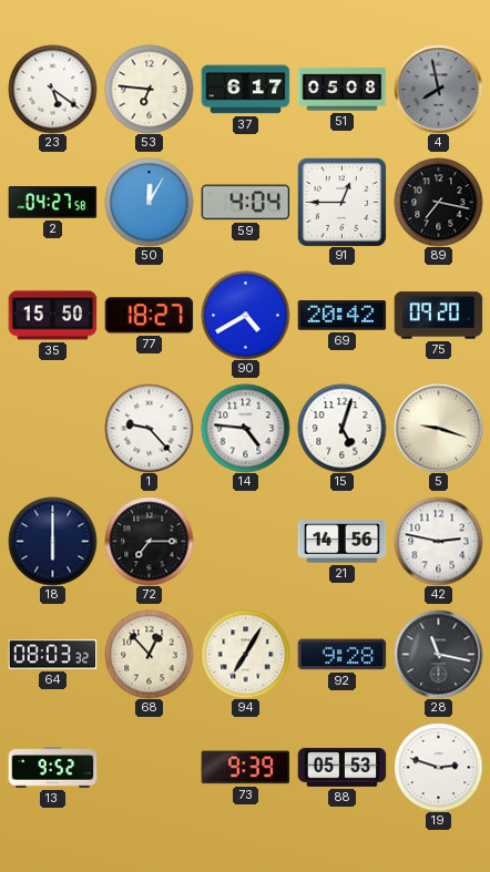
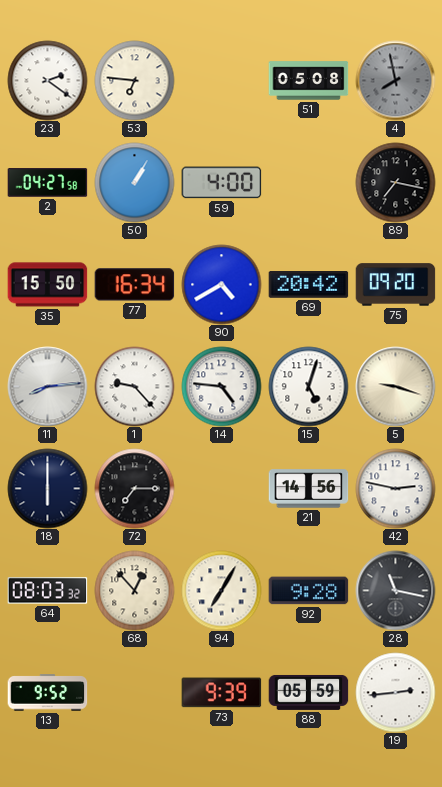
23: 5:21 -> 2:21
37: 6:17 -> none
50: 12:05 -> 1:05
59: 4:04 -> 4:00
91: 12:45 -> none
77: 18:27 -> 16:34
11: none -> 8:14
88: 05:53 -> 05:59
19: 2:48 -> 2:44
